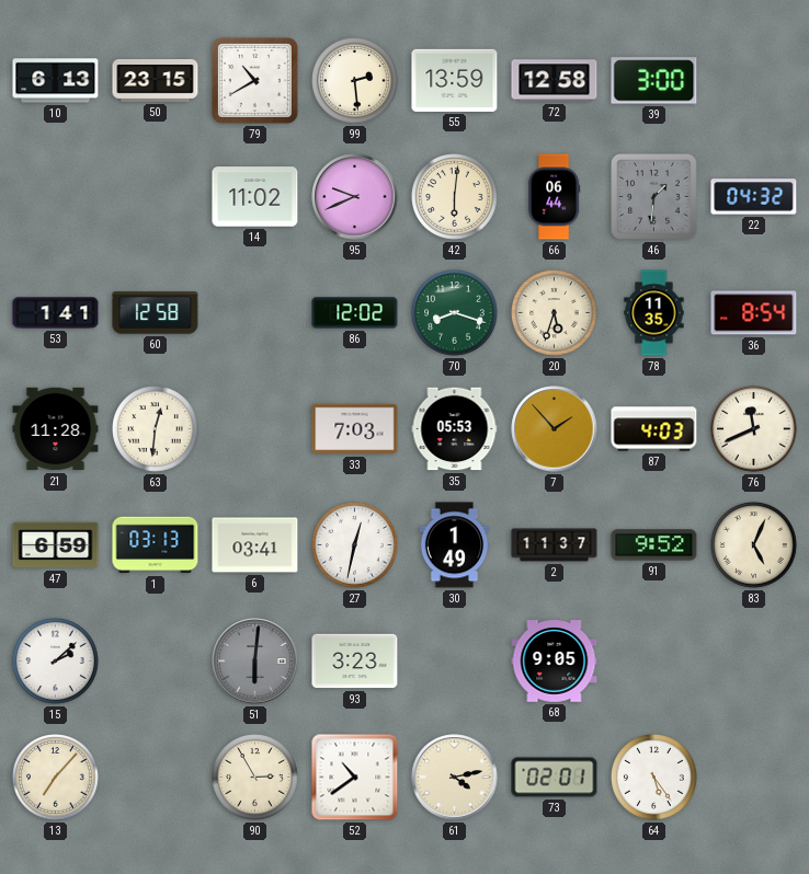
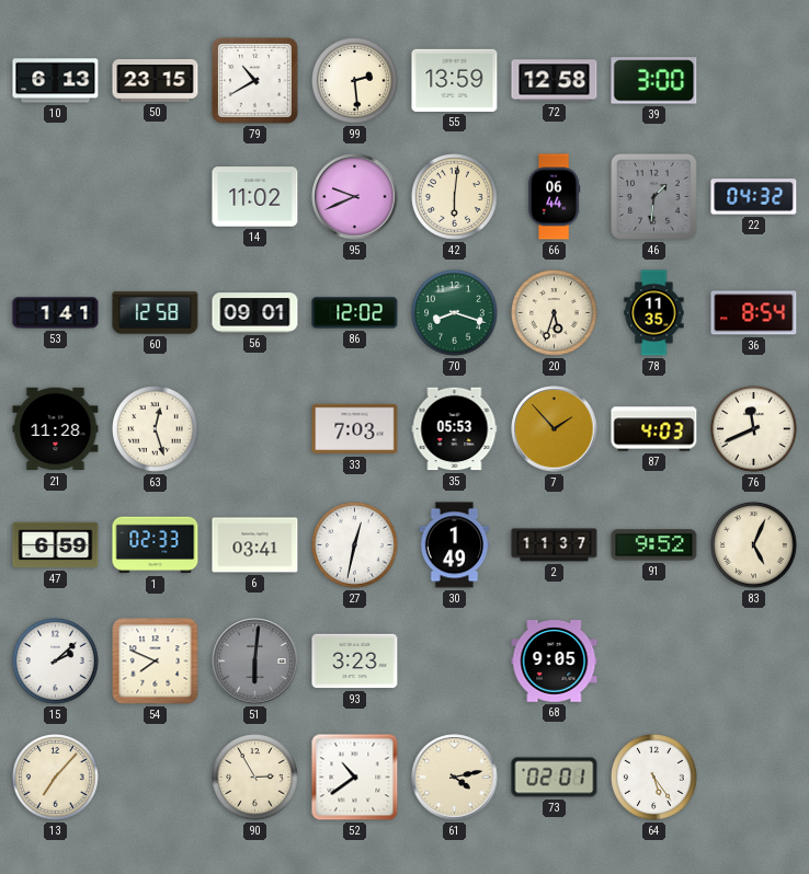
56: none -> 09:01
63: 12:31 -> 12:27
1: 03:13 -> 02:33
54: none -> 7:49
